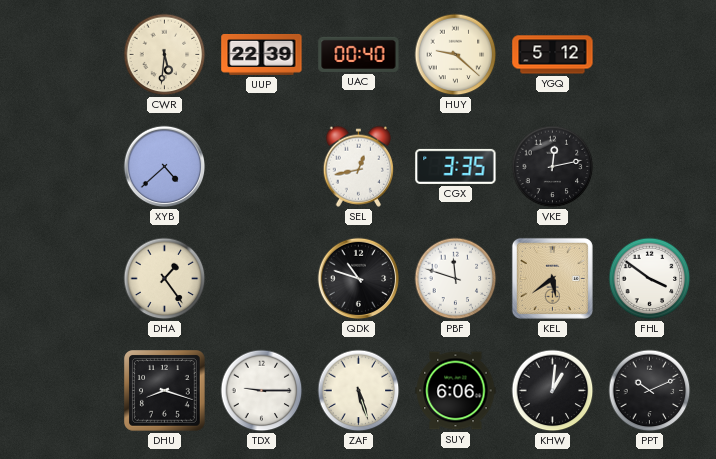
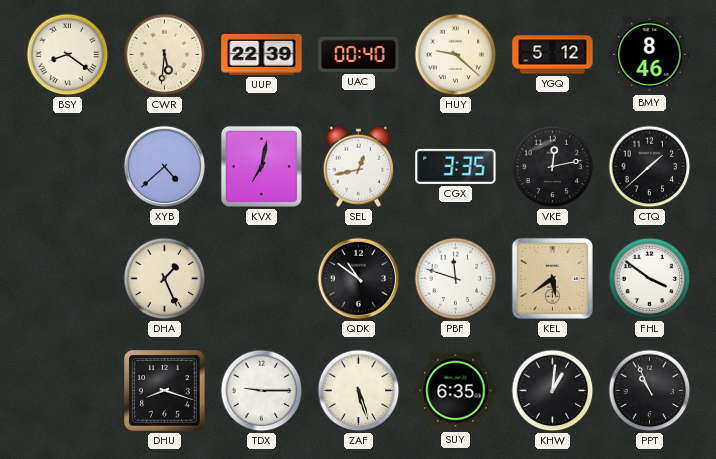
BSY: none -> 8:21
BMY: none -> 8:46
KVX: none -> 7:02
CTQ: none -> 1:38
DHA: 1:24 -> 1:26
QDK: 10:48 -> 10:51
SUY: 6:06 -> 6:35
PPT: 10:11 -> 10:56
